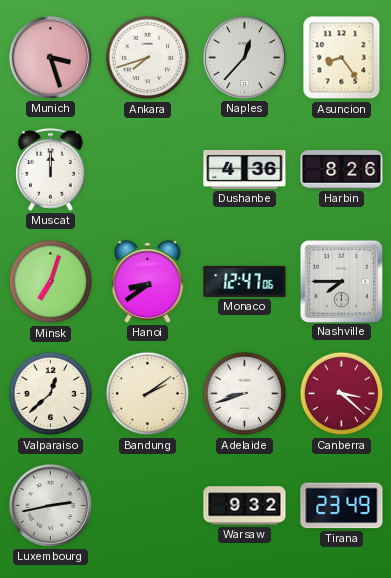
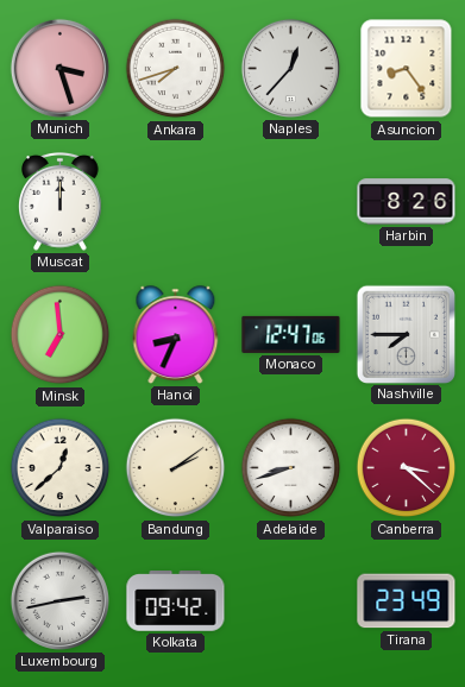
Dushanbe: 4:36 -> none
Minsk: 7:03 -> 6:59
Hanoi: 8:39 -> 8:34
Kolkata: none -> 09:42
Warsaw: 9:32 -> none
